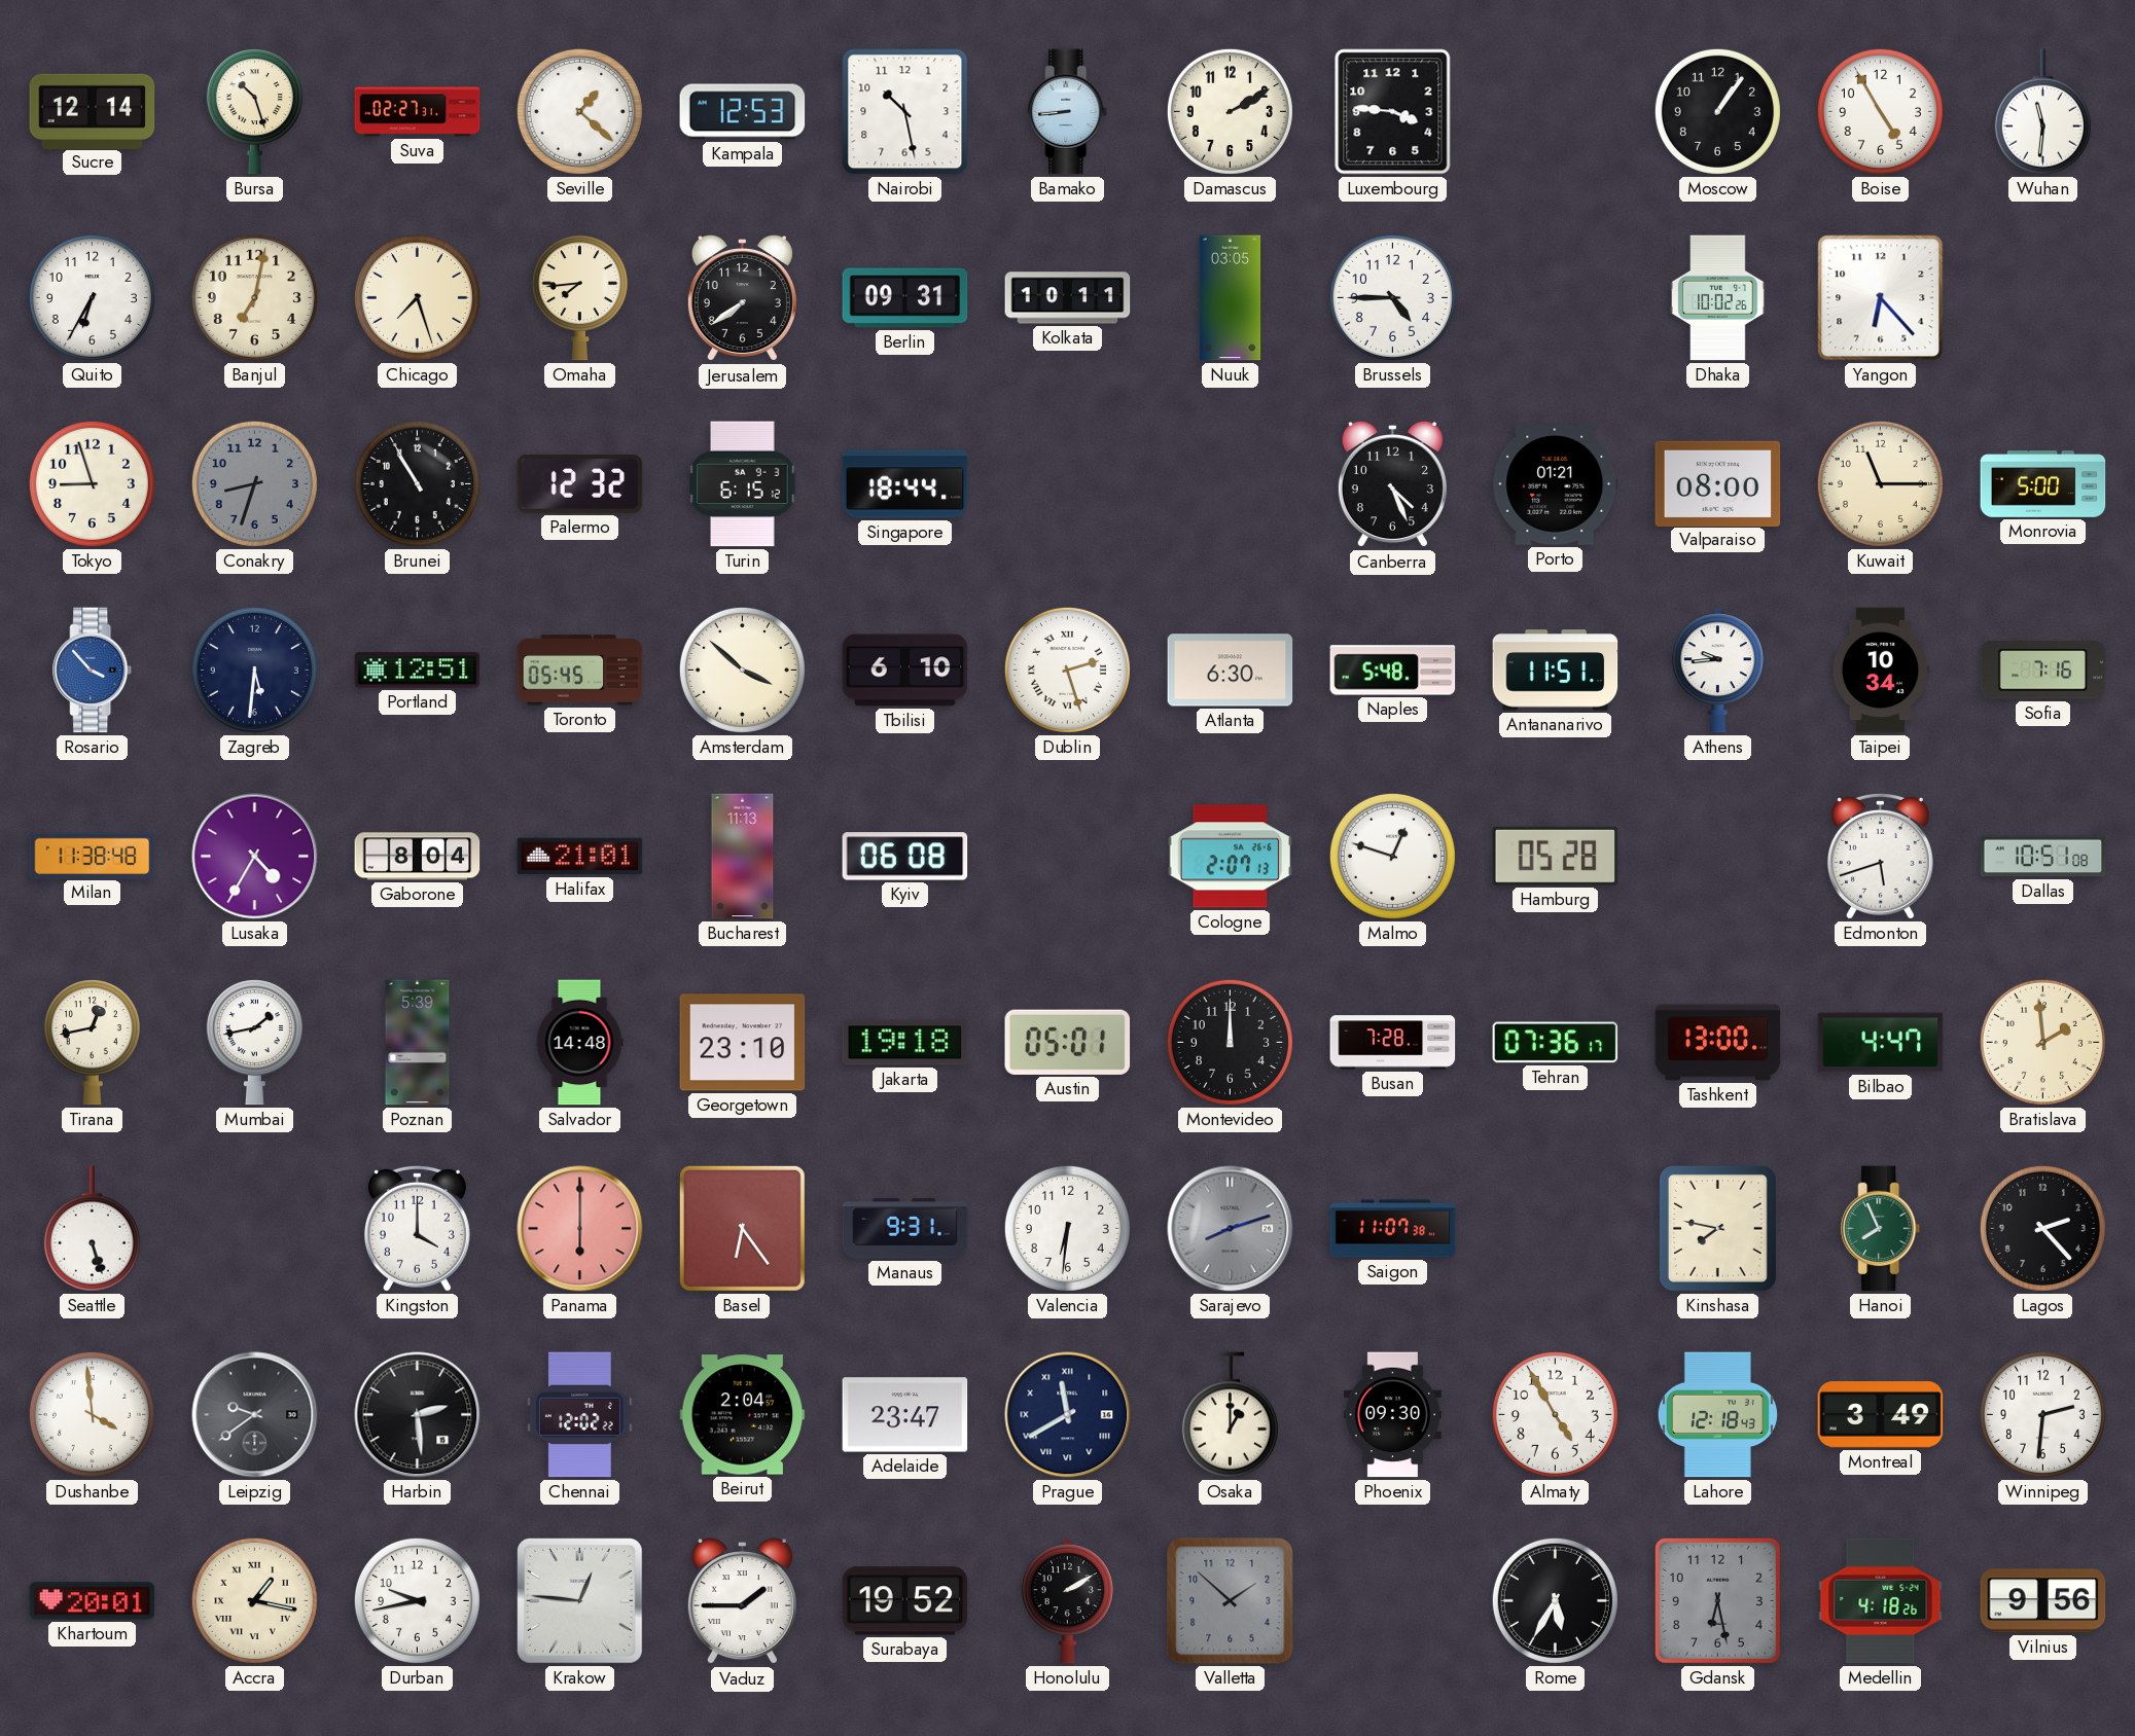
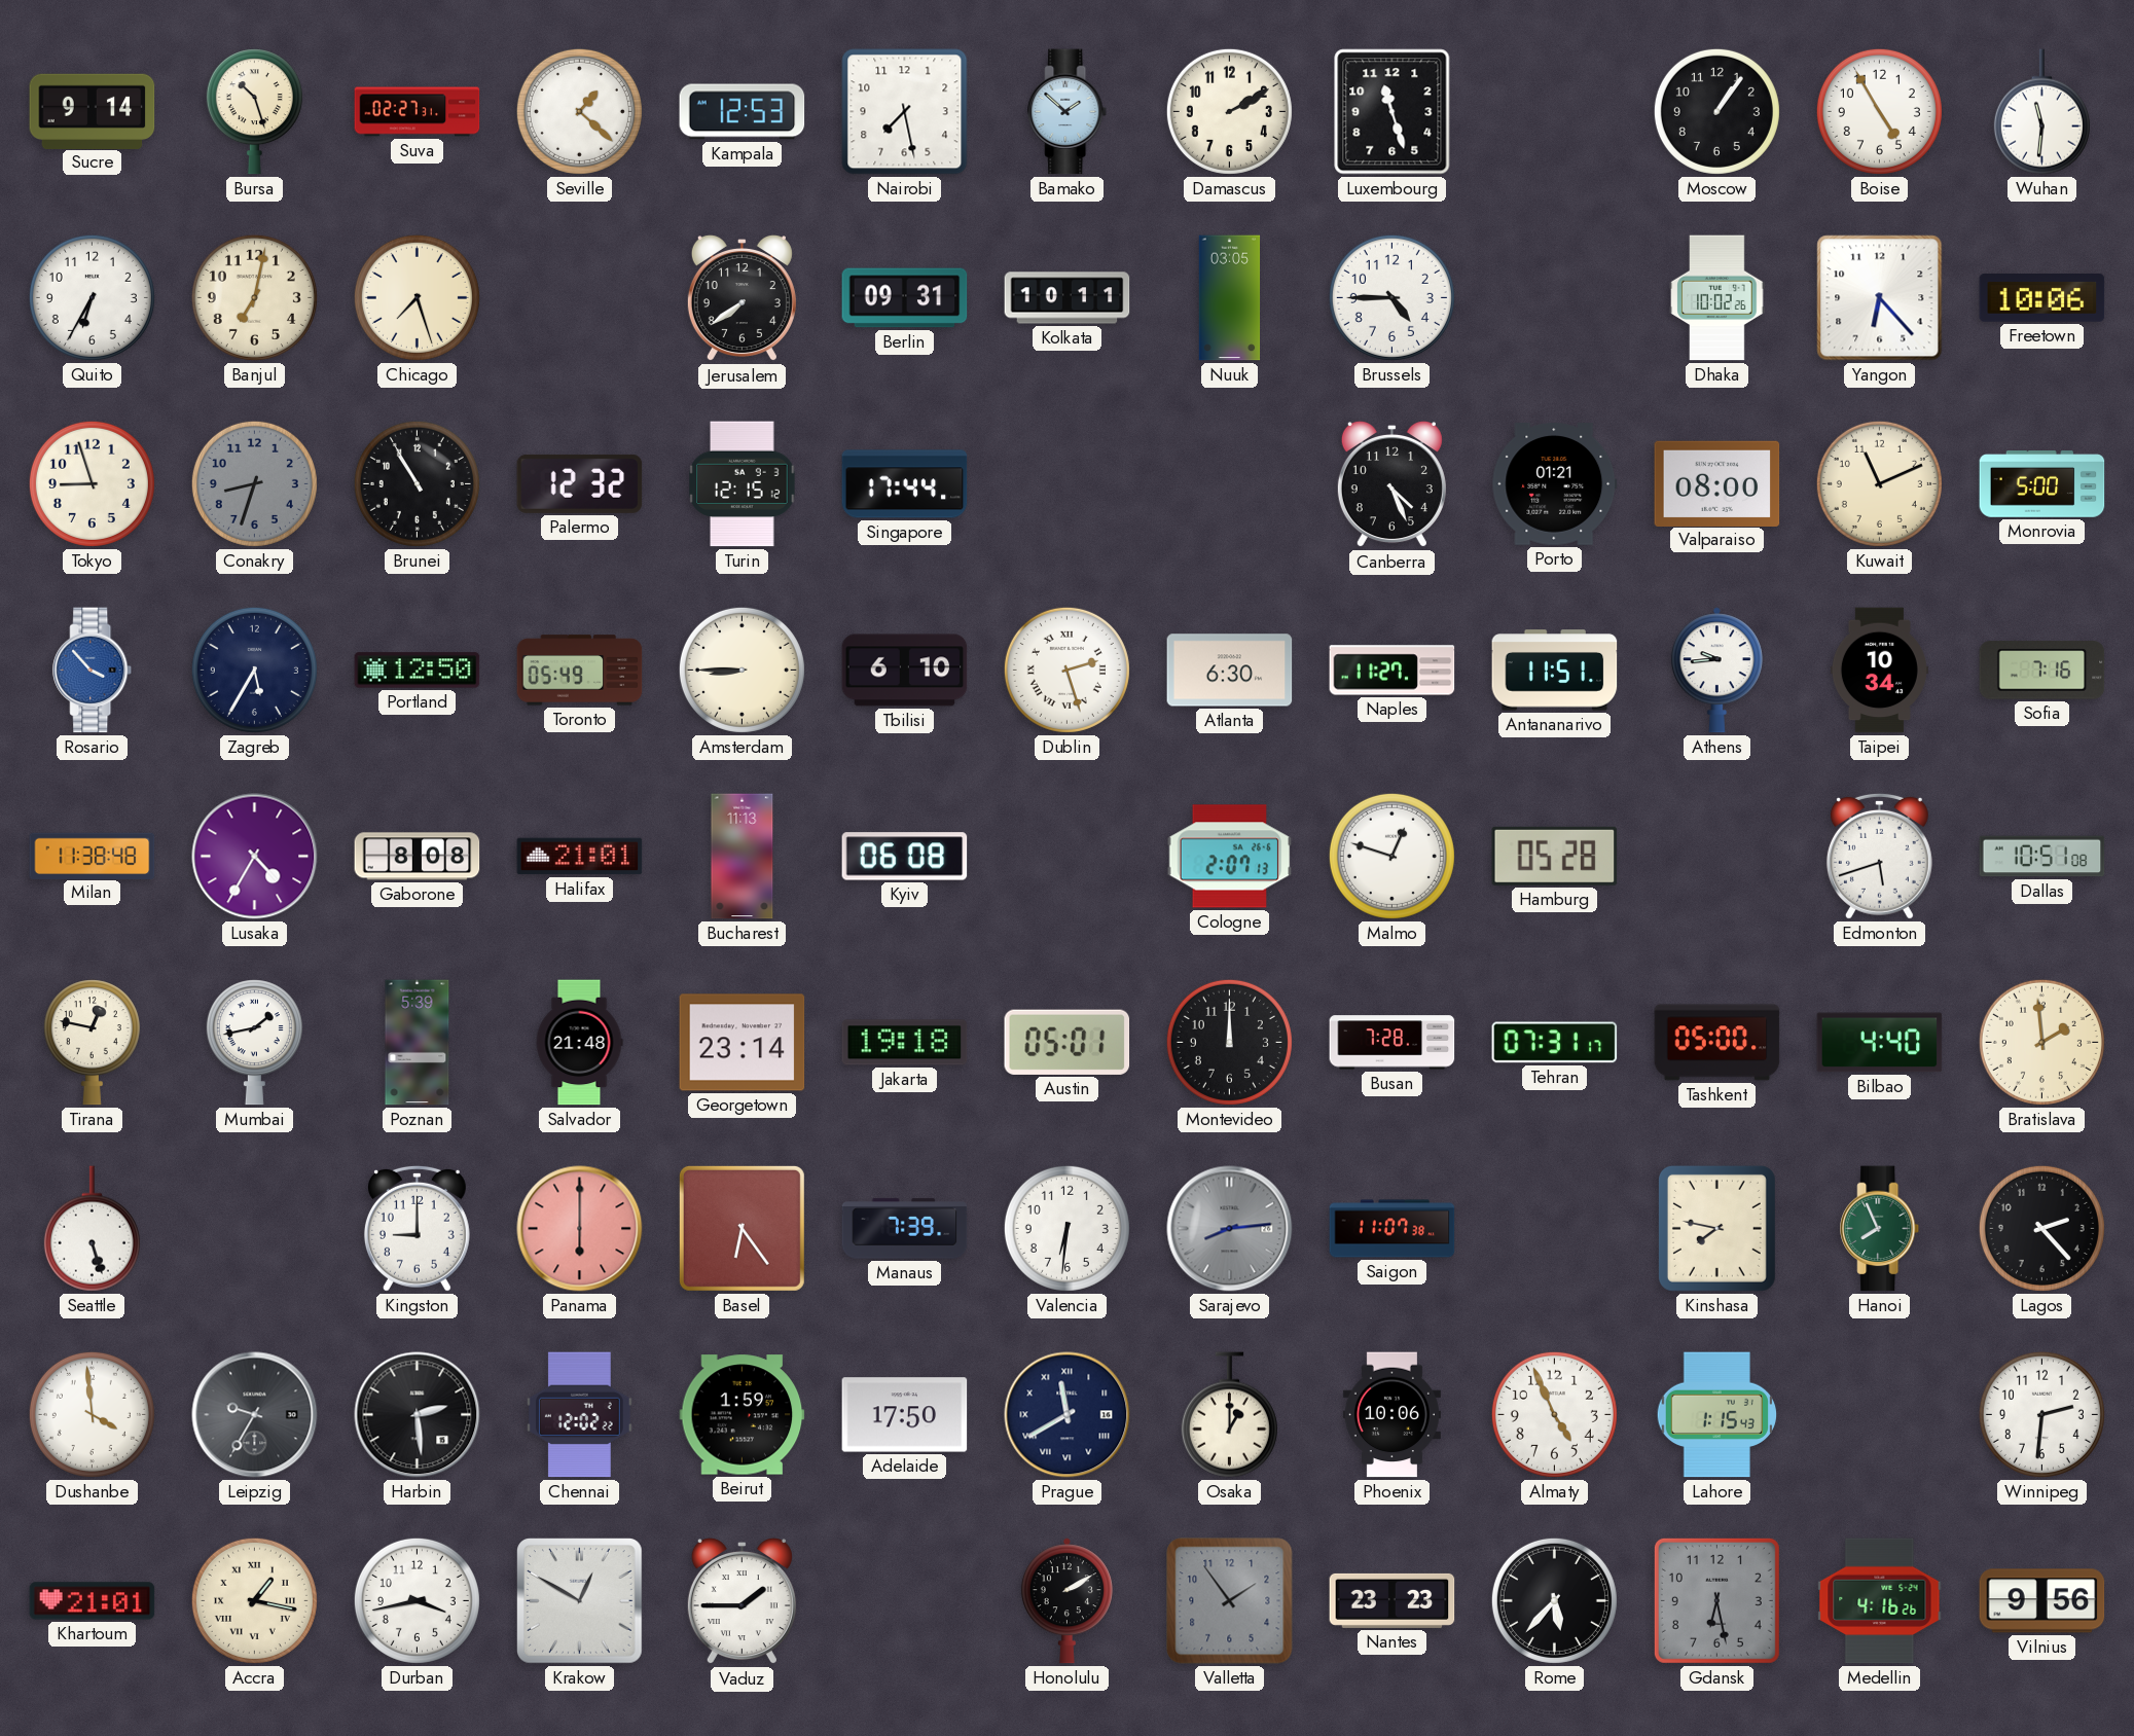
Sucre: 12:14 -> 9:14
Nairobi: 10:28 -> 7:28
Bamako: 8:44 -> 1:52
Luxembourg: 3:46 -> 11:27
Omaha: 7:44 -> none
Freetown: none -> 10:06
Turin: 6:15 -> 12:15
Singapore: 18:44 -> 17:44
Kuwait: 11:15 -> 11:11
Zagreb: 5:31 -> 5:35
Portland: 12:51 -> 12:50
Toronto: 05:45 -> 05:49
Amsterdam: 3:52 -> 8:45
Naples: 5:48 -> 11:27
Gaborone: 8:04 -> 8:08
Tirana: 12:43 -> 12:47
Salvador: 14:48 -> 21:48
Georgetown: 23:10 -> 23:14
Tehran: 07:36 -> 07:31
Tashkent: 13:00 -> 05:00
Bilbao: 4:47 -> 4:40
Kingston: 4:00 -> 9:00
Manaus: 9:31 -> 7:39
Sarajevo: 8:12 -> 8:14
Leipzig: 9:39 -> 9:35
Beirut: 2:04 -> 1:59
Adelaide: 23:47 -> 17:50
Phoenix: 09:30 -> 10:06
Almaty: 4:55 -> 4:56
Lahore: 12:18 -> 1:15
Montreal: 3:49 -> none
Khartoum: 20:01 -> 21:01
Durban: 9:43 -> 3:43
Krakow: 12:46 -> 12:50
Surabaya: 19:52 -> none
Valletta: 1:52 -> 1:54
Nantes: none -> 23:23
Rome: 5:35 -> 5:37
Medellin: 4:18 -> 4:16
